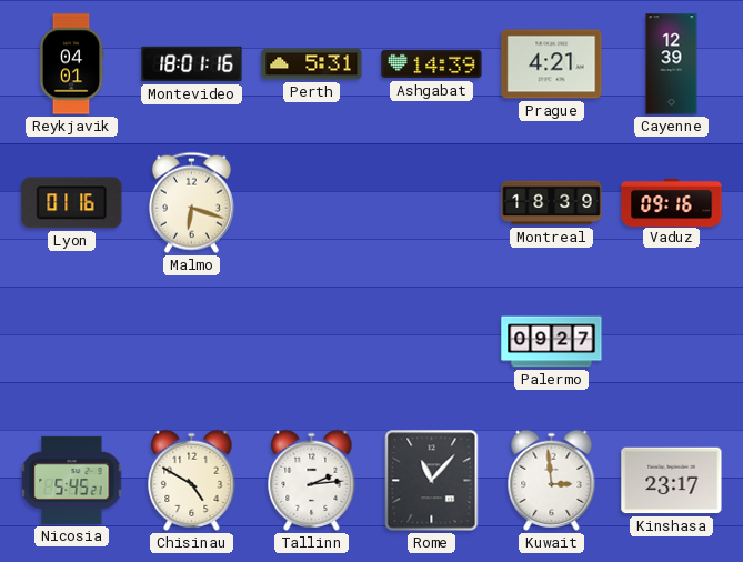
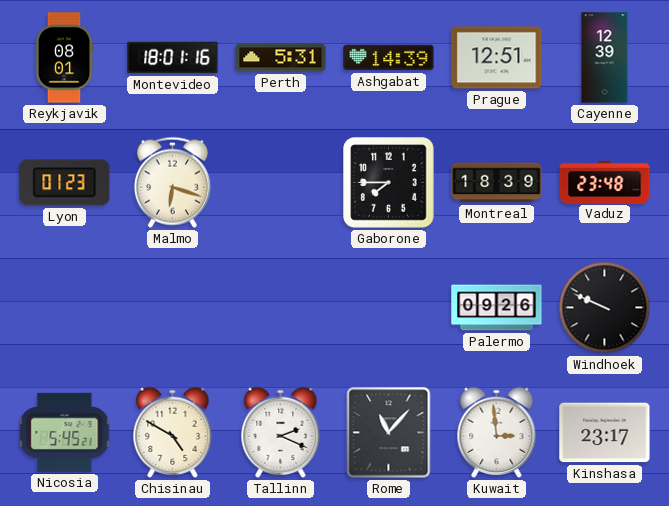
Reykjavik: 04:01 -> 08:01
Prague: 4:21 -> 12:51
Lyon: 01:16 -> 01:23
Gaborone: none -> 7:45
Vaduz: 09:16 -> 23:48
Palermo: 09:27 -> 09:26
Windhoek: none -> 9:49
Tallinn: 2:14 -> 2:19
